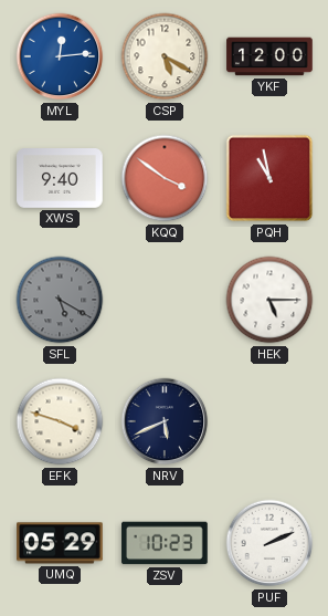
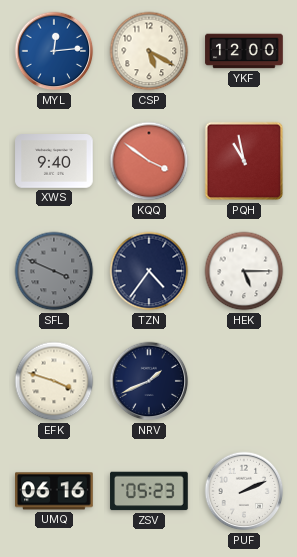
SFL: 5:20 -> 3:49
TZN: none -> 4:36
NRV: 5:41 -> 1:41
UMQ: 05:29 -> 06:16
ZSV: 10:23 -> 05:23
